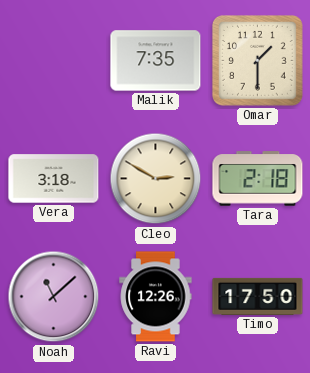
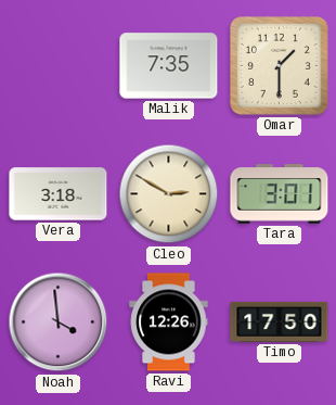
Tara: 2:18 -> 3:01
Noah: 11:08 -> 3:59
